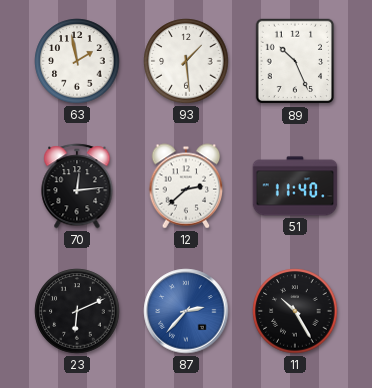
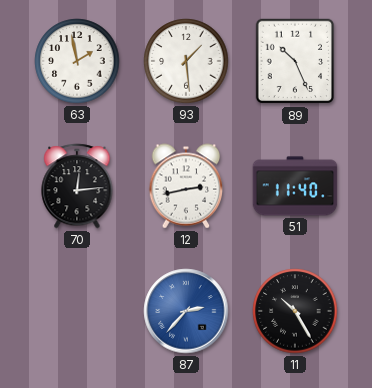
12: 2:38 -> 2:43
23: 6:11 -> none
